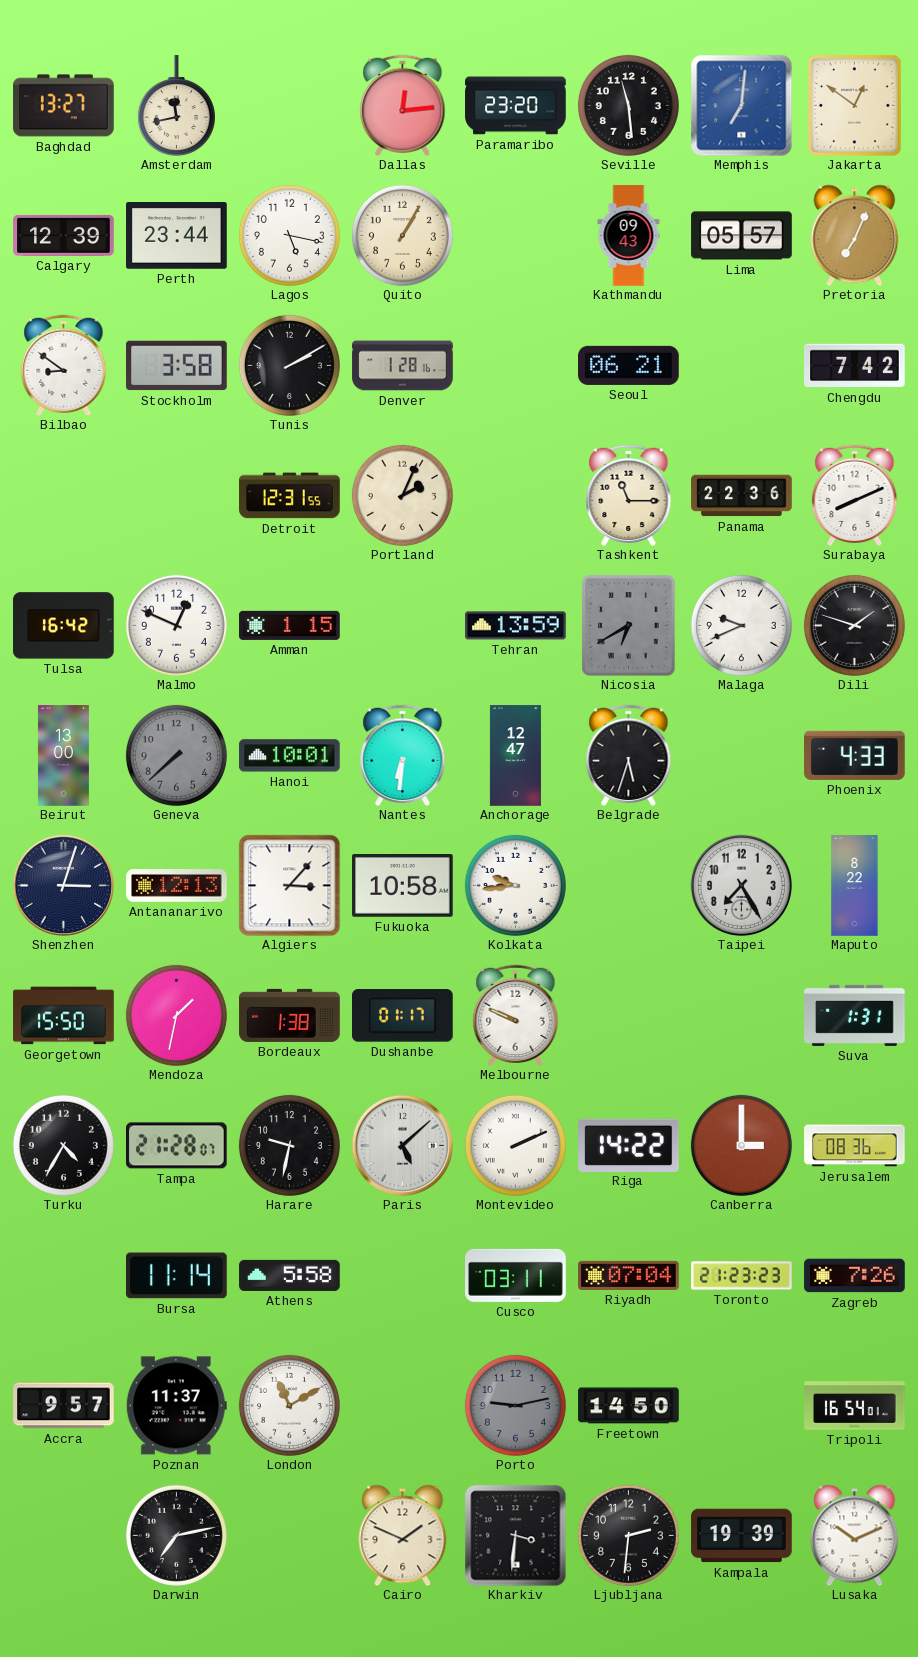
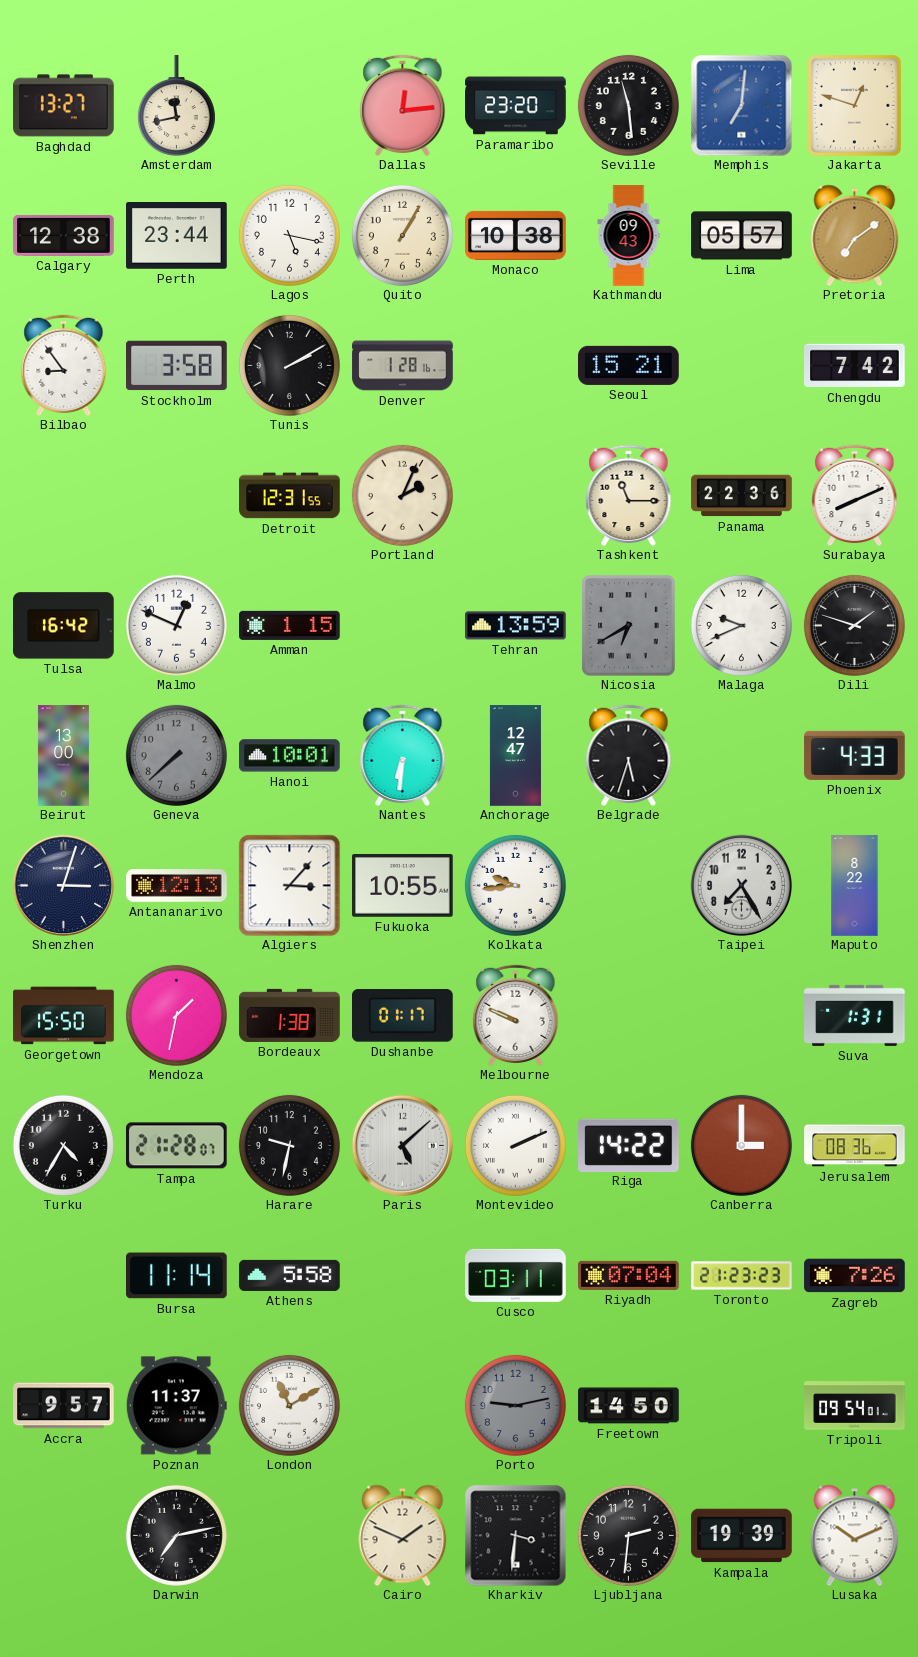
Jakarta: 12:51 -> 12:48
Calgary: 12:39 -> 12:38
Monaco: none -> 10:38
Pretoria: 7:04 -> 7:09
Bilbao: 8:51 -> 8:54
Seoul: 06:21 -> 15:21
Fukuoka: 10:58 -> 10:55
Tripoli: 16:54 -> 09:54
